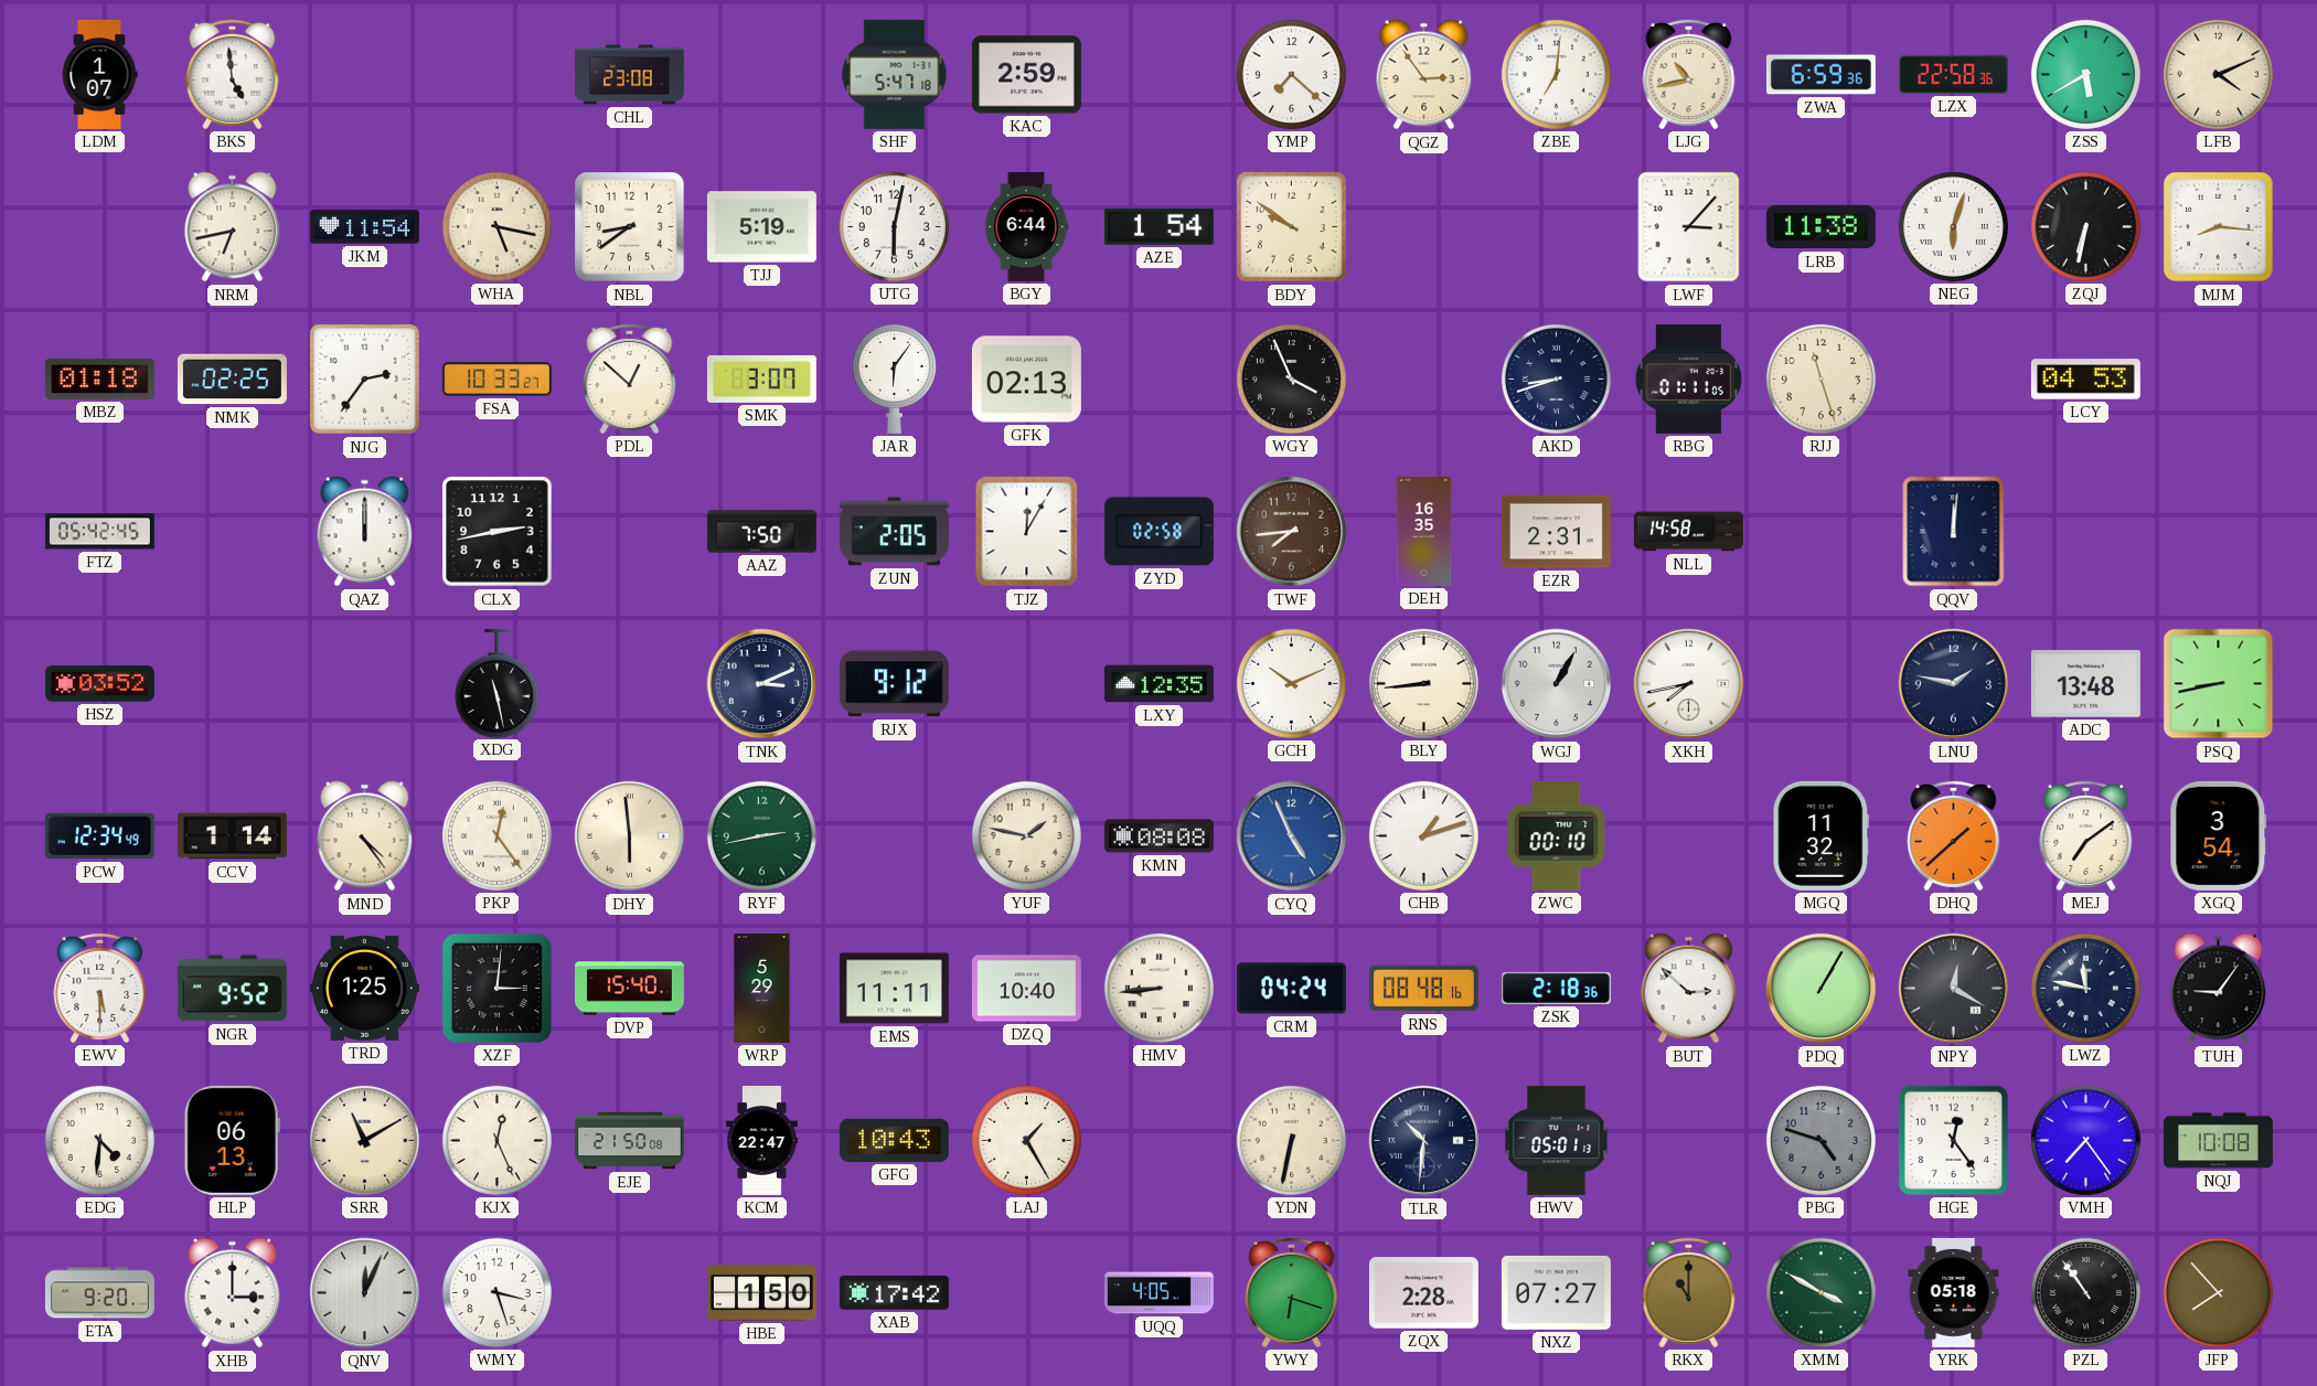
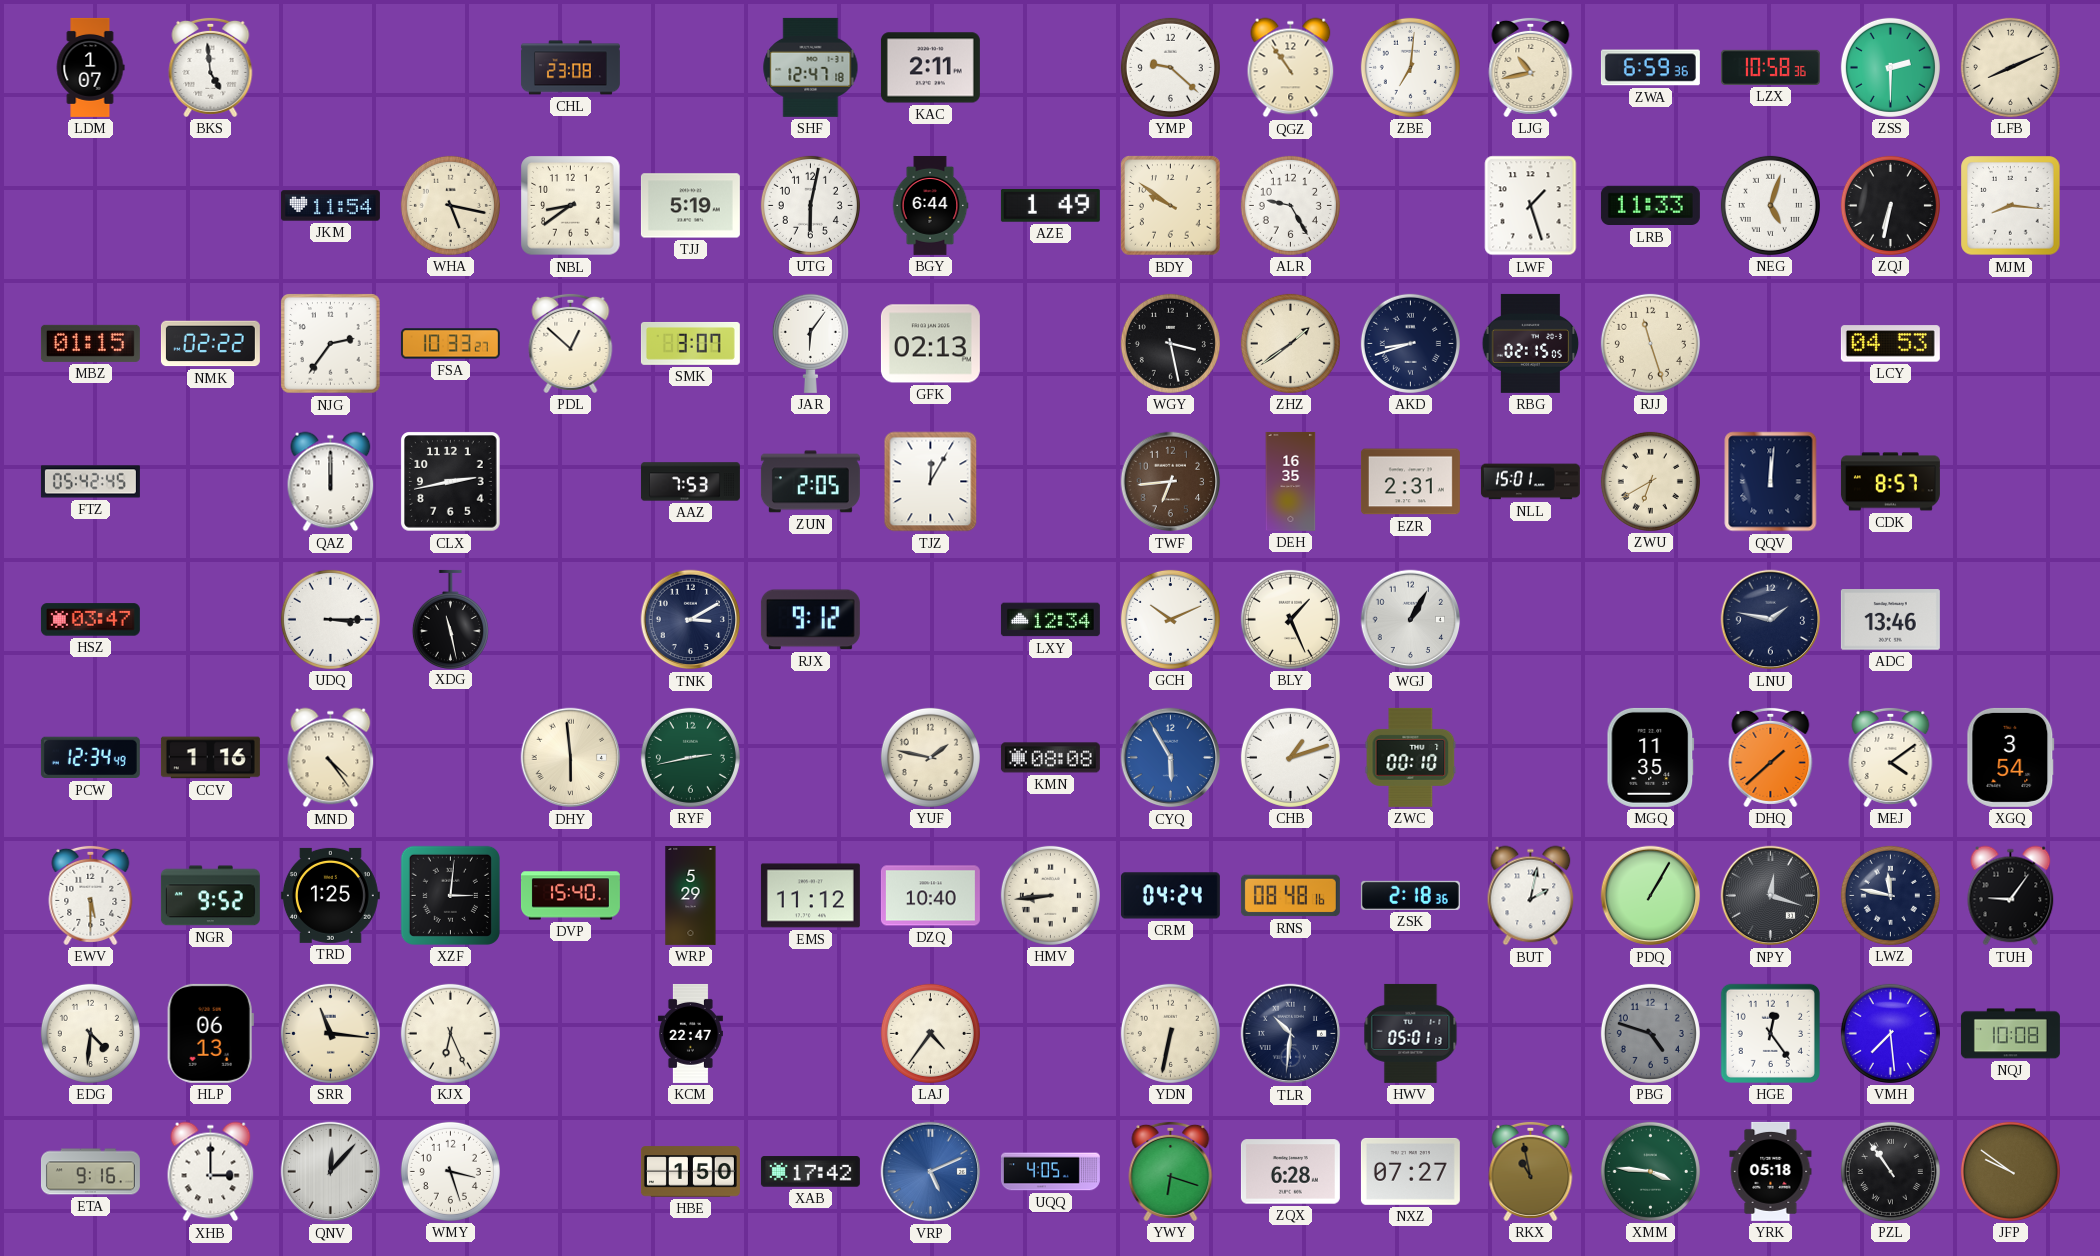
SHF: 5:47 -> 12:47
KAC: 2:59 -> 2:11
YMP: 7:22 -> 9:22
QGZ: 2:54 -> 10:54
LZX: 22:58 -> 10:58
ZSS: 5:40 -> 2:30
LFB: 4:11 -> 8:11
NRM: 6:43 -> none
AZE: 1:54 -> 1:49
ALR: none -> 9:25
LWF: 3:07 -> 1:27
LRB: 11:38 -> 11:33
NEG: 6:03 -> 5:03
MBZ: 01:18 -> 01:15
NMK: 02:25 -> 02:22
WGY: 3:56 -> 3:28
ZHZ: none -> 1:39
RBG: 01:11 -> 02:15
AAZ: 7:50 -> 7:53
ZYD: 02:58 -> none
TWF: 7:44 -> 6:44
NLL: 14:58 -> 15:01
ZWU: none -> 6:40
CDK: none -> 8:57
HSZ: 03:52 -> 03:47
UDQ: none -> 3:15
TNK: 3:11 -> 3:10
LXY: 12:35 -> 12:34
BLY: 8:44 -> 1:26
XKH: 7:43 -> none
ADC: 13:48 -> 13:46
PSQ: 8:43 -> none
CCV: 1:14 -> 1:16
PKP: 12:24 -> none
CYQ: 4:56 -> 5:55
MGQ: 11:32 -> 11:35
MEJ: 7:09 -> 4:09
EMS: 11:11 -> 11:12
BUT: 2:52 -> 2:02
NPY: 12:20 -> 12:18
SRR: 11:10 -> 11:16
KJX: 12:26 -> 6:26
EJE: 21:50 -> none
GFG: 10:43 -> none
LAJ: 1:25 -> 4:36
VMH: 7:24 -> 7:29
ETA: 9:20 -> 9:16
QNV: 12:04 -> 12:07
VRP: none -> 5:11
ZQX: 2:28 -> 6:28
RKX: 11:00 -> 10:58
XMM: 3:50 -> 3:46
JFP: 7:53 -> 9:51
